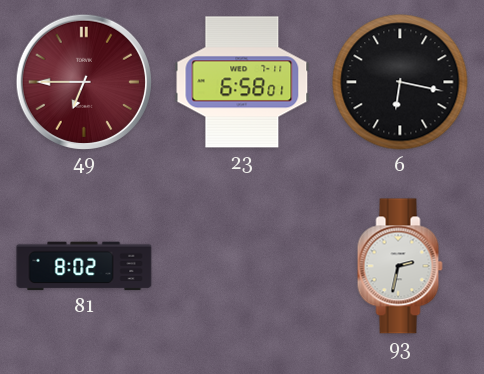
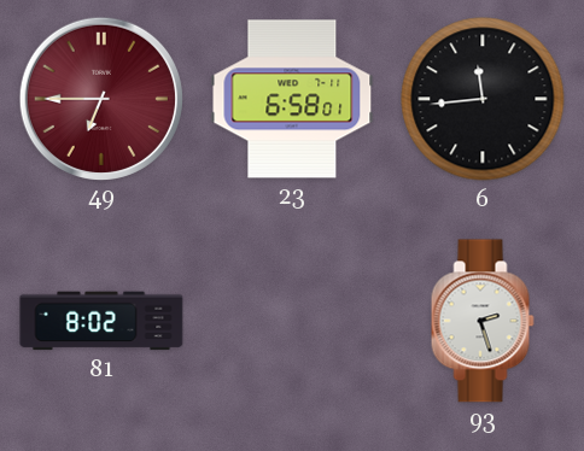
6: 6:17 -> 11:44
93: 2:32 -> 2:27
